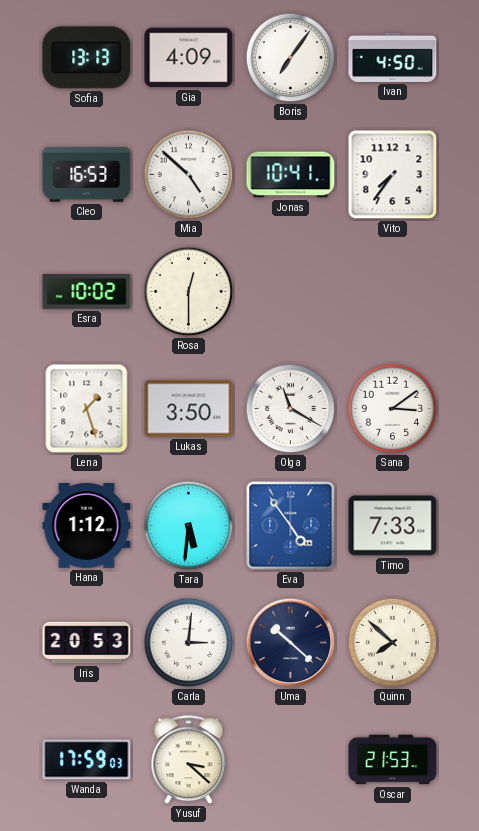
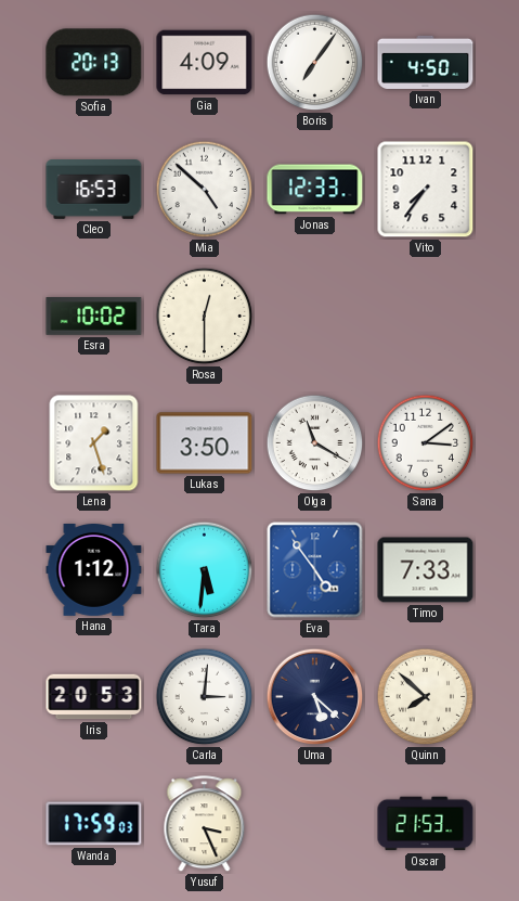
Sofia: 13:13 -> 20:13
Jonas: 10:41 -> 12:33
Uma: 10:22 -> 5:22
Yusuf: 3:22 -> 3:26
